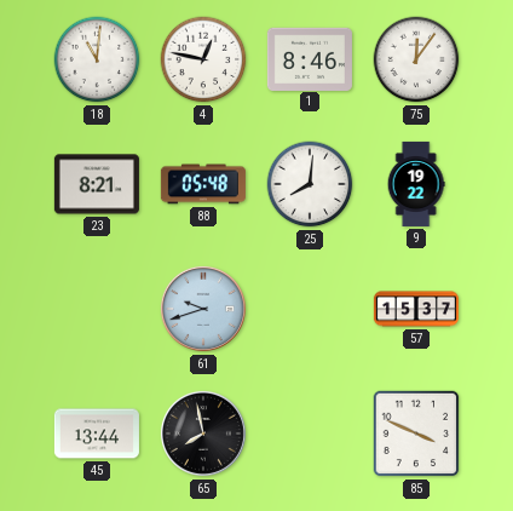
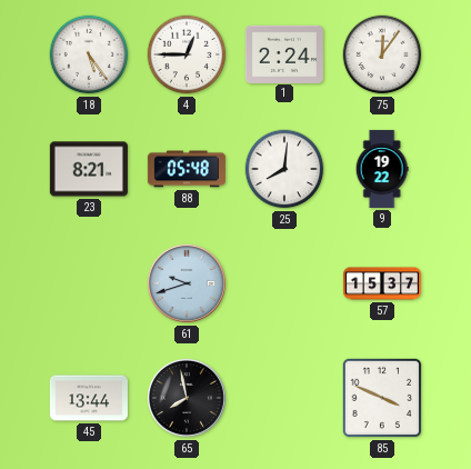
18: 11:01 -> 5:24
4: 12:47 -> 12:45
1: 8:46 -> 2:24
